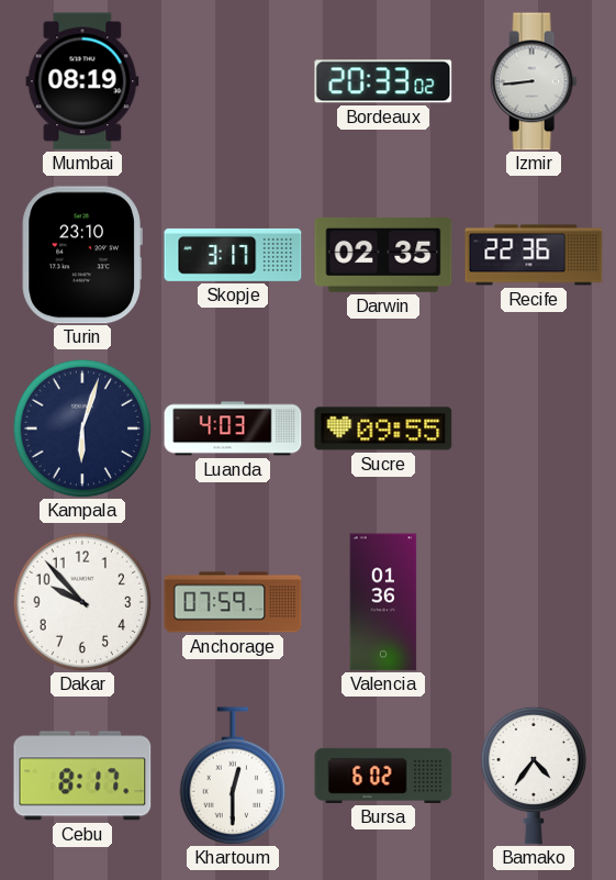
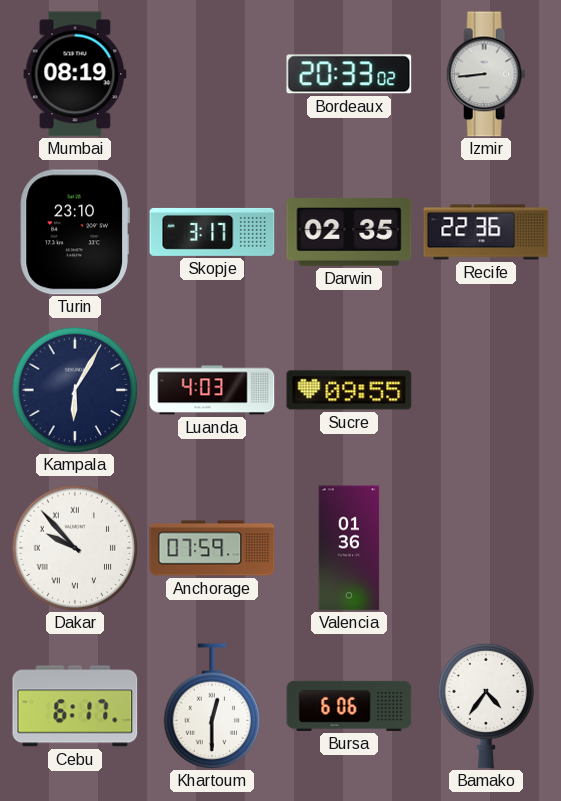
Kampala: 6:03 -> 6:05
Dakar numerals: Arabic -> Roman
Cebu: 8:17 -> 6:17
Bursa: 6:02 -> 6:06
